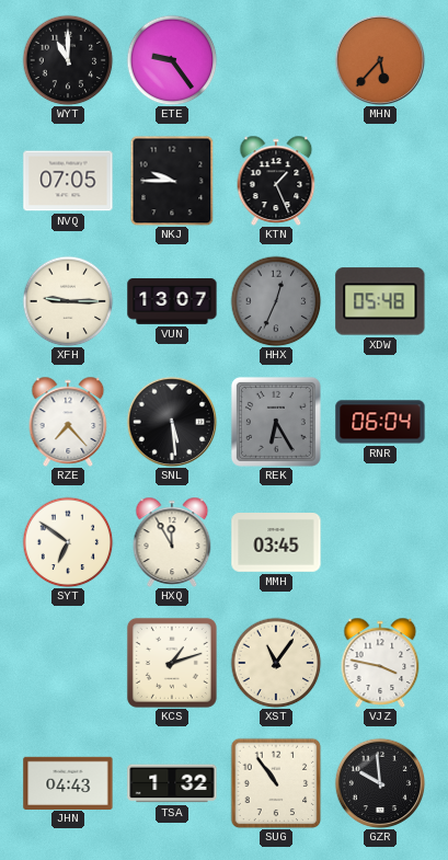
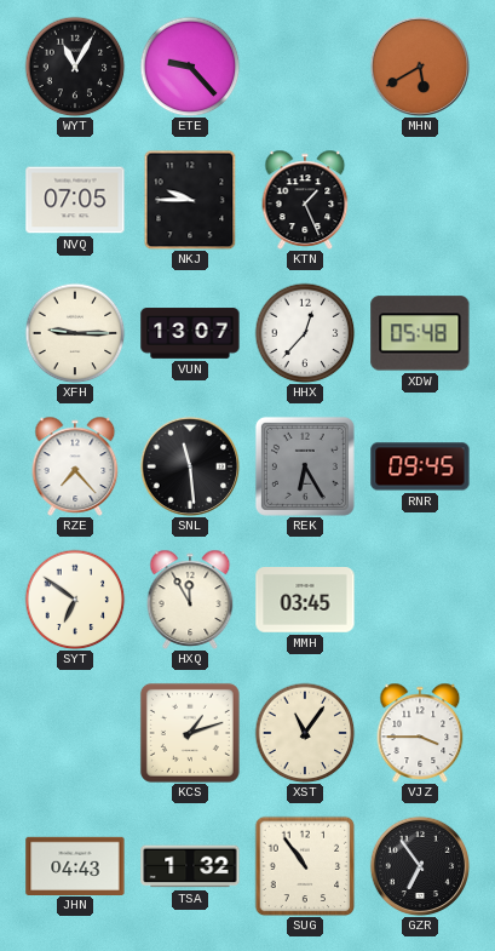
WYT: 11:00 -> 11:05
ETE: 9:24 -> 9:23
MHN: 5:37 -> 5:40
HHX: 12:34 -> 12:37
HHX dial: grey -> white
SNL: 5:29 -> 11:29
RNR: 06:04 -> 09:45
VJZ: 3:47 -> 3:45
GZR: 9:59 -> 6:54
